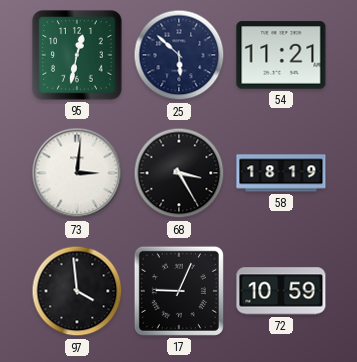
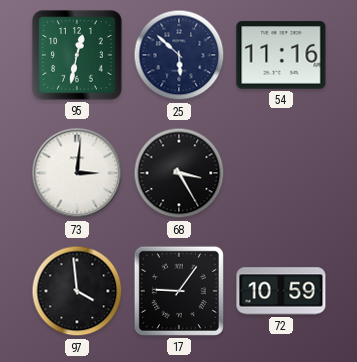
54: 11:21 -> 11:16
58: 18:19 -> none
17: 9:04 -> 9:06
